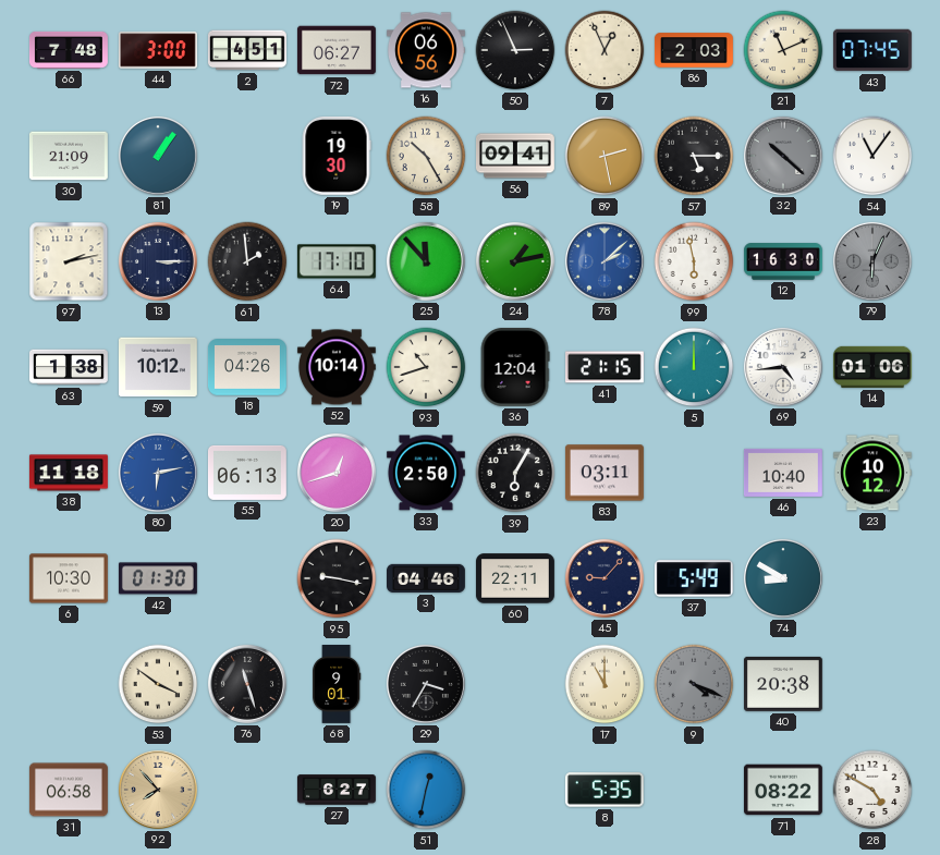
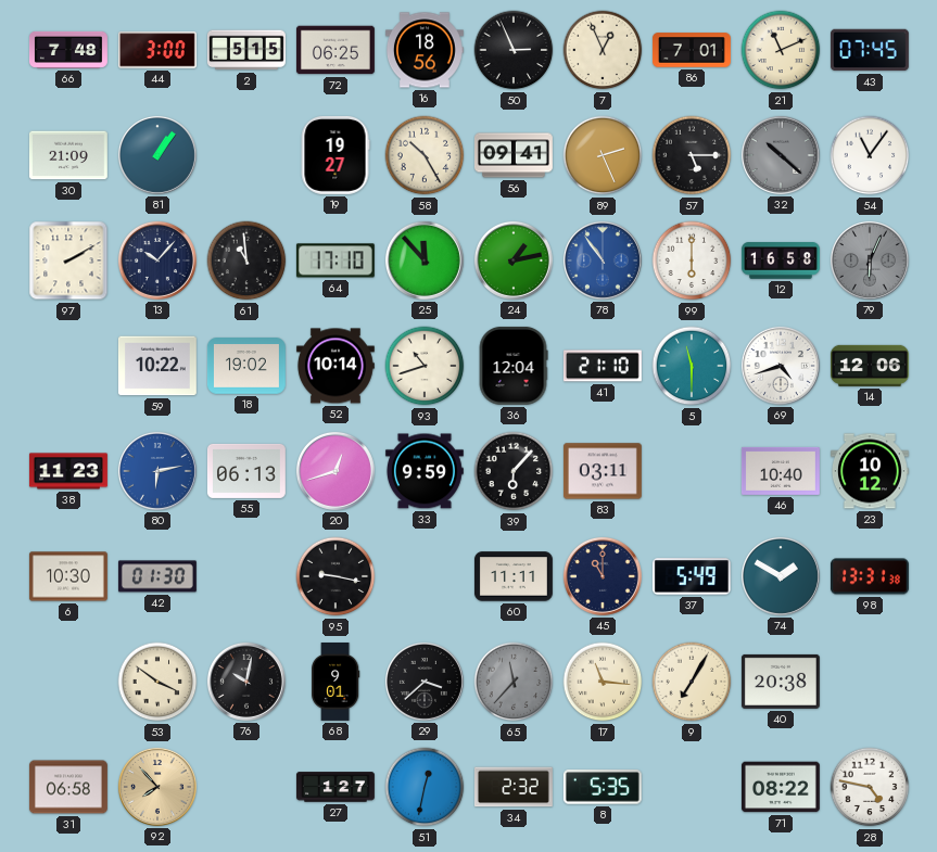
2: 4:51 -> 5:15
72: 06:27 -> 06:25
16: 06:56 -> 18:56
86: 2:03 -> 7:01
19: 19:30 -> 19:27
89: 2:28 -> 2:26
97: 2:13 -> 2:10
13: 3:15 -> 10:07
61: 1:59 -> 10:59
78: 2:08 -> 10:54
99: 5:58 -> 6:00
12: 16:30 -> 16:58
63: 1:38 -> none
59: 10:12 -> 10:22
18: 04:26 -> 19:02
41: 21:15 -> 21:10
5: 12:00 -> 11:30
69: 4:44 -> 4:42
14: 01:06 -> 12:06
38: 11:18 -> 11:23
33: 2:50 -> 9:59
39: 6:05 -> 6:07
3: 04:46 -> none
60: 22:11 -> 11:11
45: 9:07 -> 11:00
74: 8:50 -> 1:50
98: none -> 13:31
76: 11:27 -> 10:02
29: 3:35 -> 3:38
65: none -> 11:37
17: 11:00 -> 11:16
9: 4:19 -> 7:05
9 dial: grey -> cream
27: 6:27 -> 1:27
34: none -> 2:32
28: 4:50 -> 4:47
